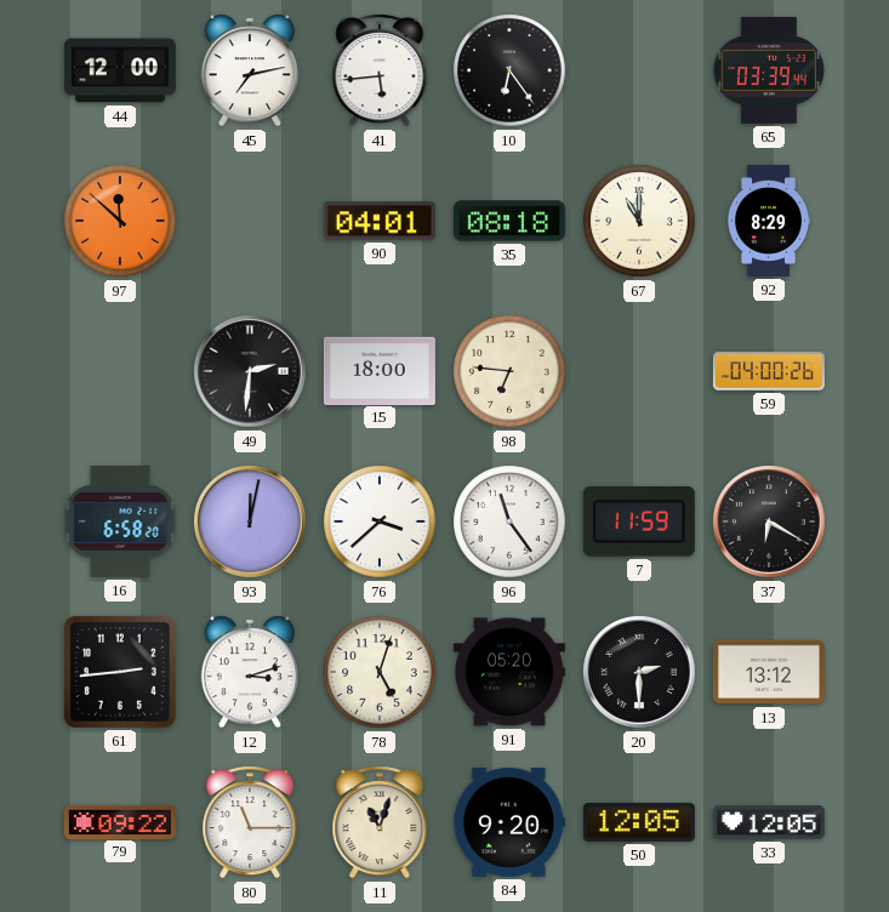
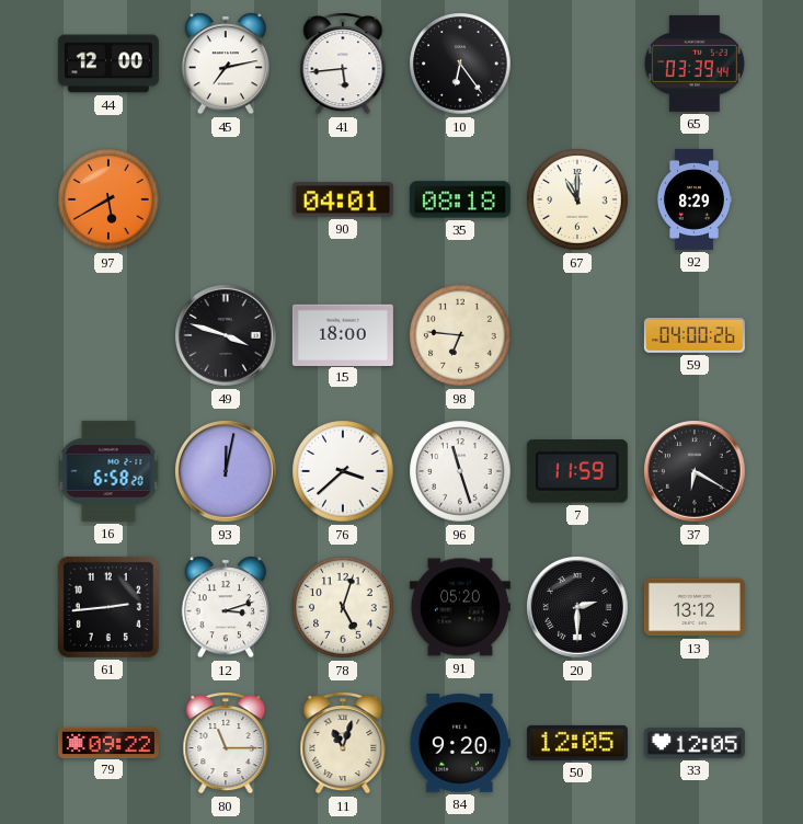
97: 11:52 -> 5:40
49: 2:31 -> 3:48
96: 11:24 -> 11:27
